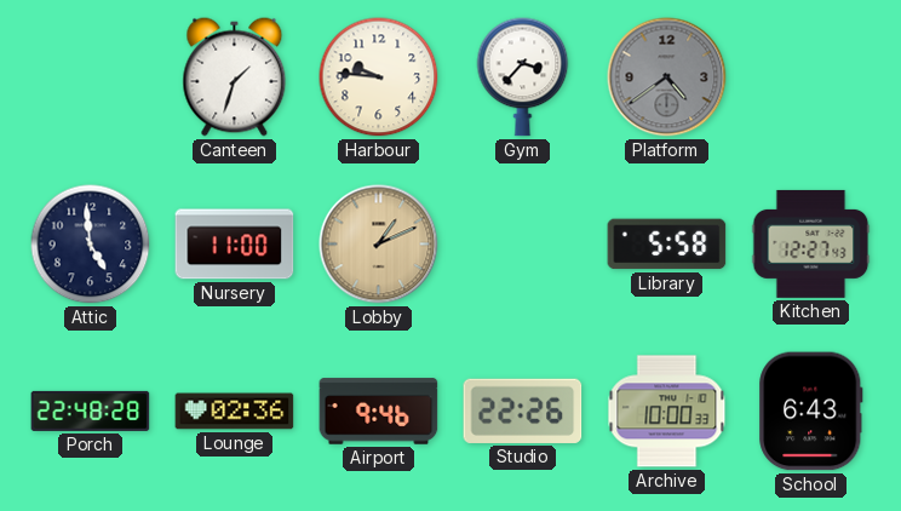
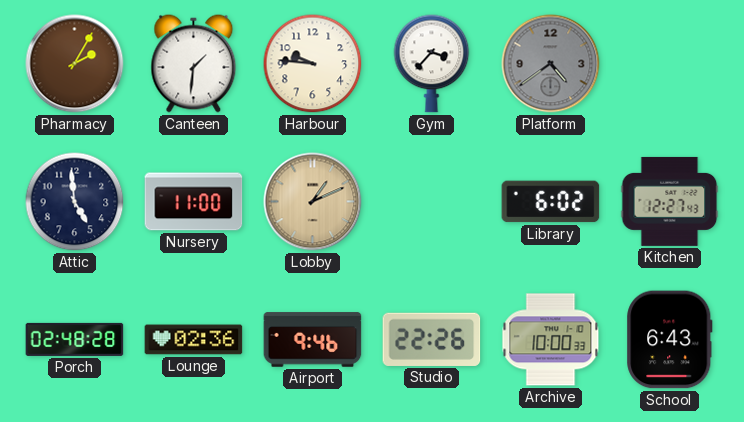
Pharmacy: none -> 2:05
Canteen: 1:33 -> 1:31
Library: 5:58 -> 6:02
Porch: 22:48 -> 02:48
